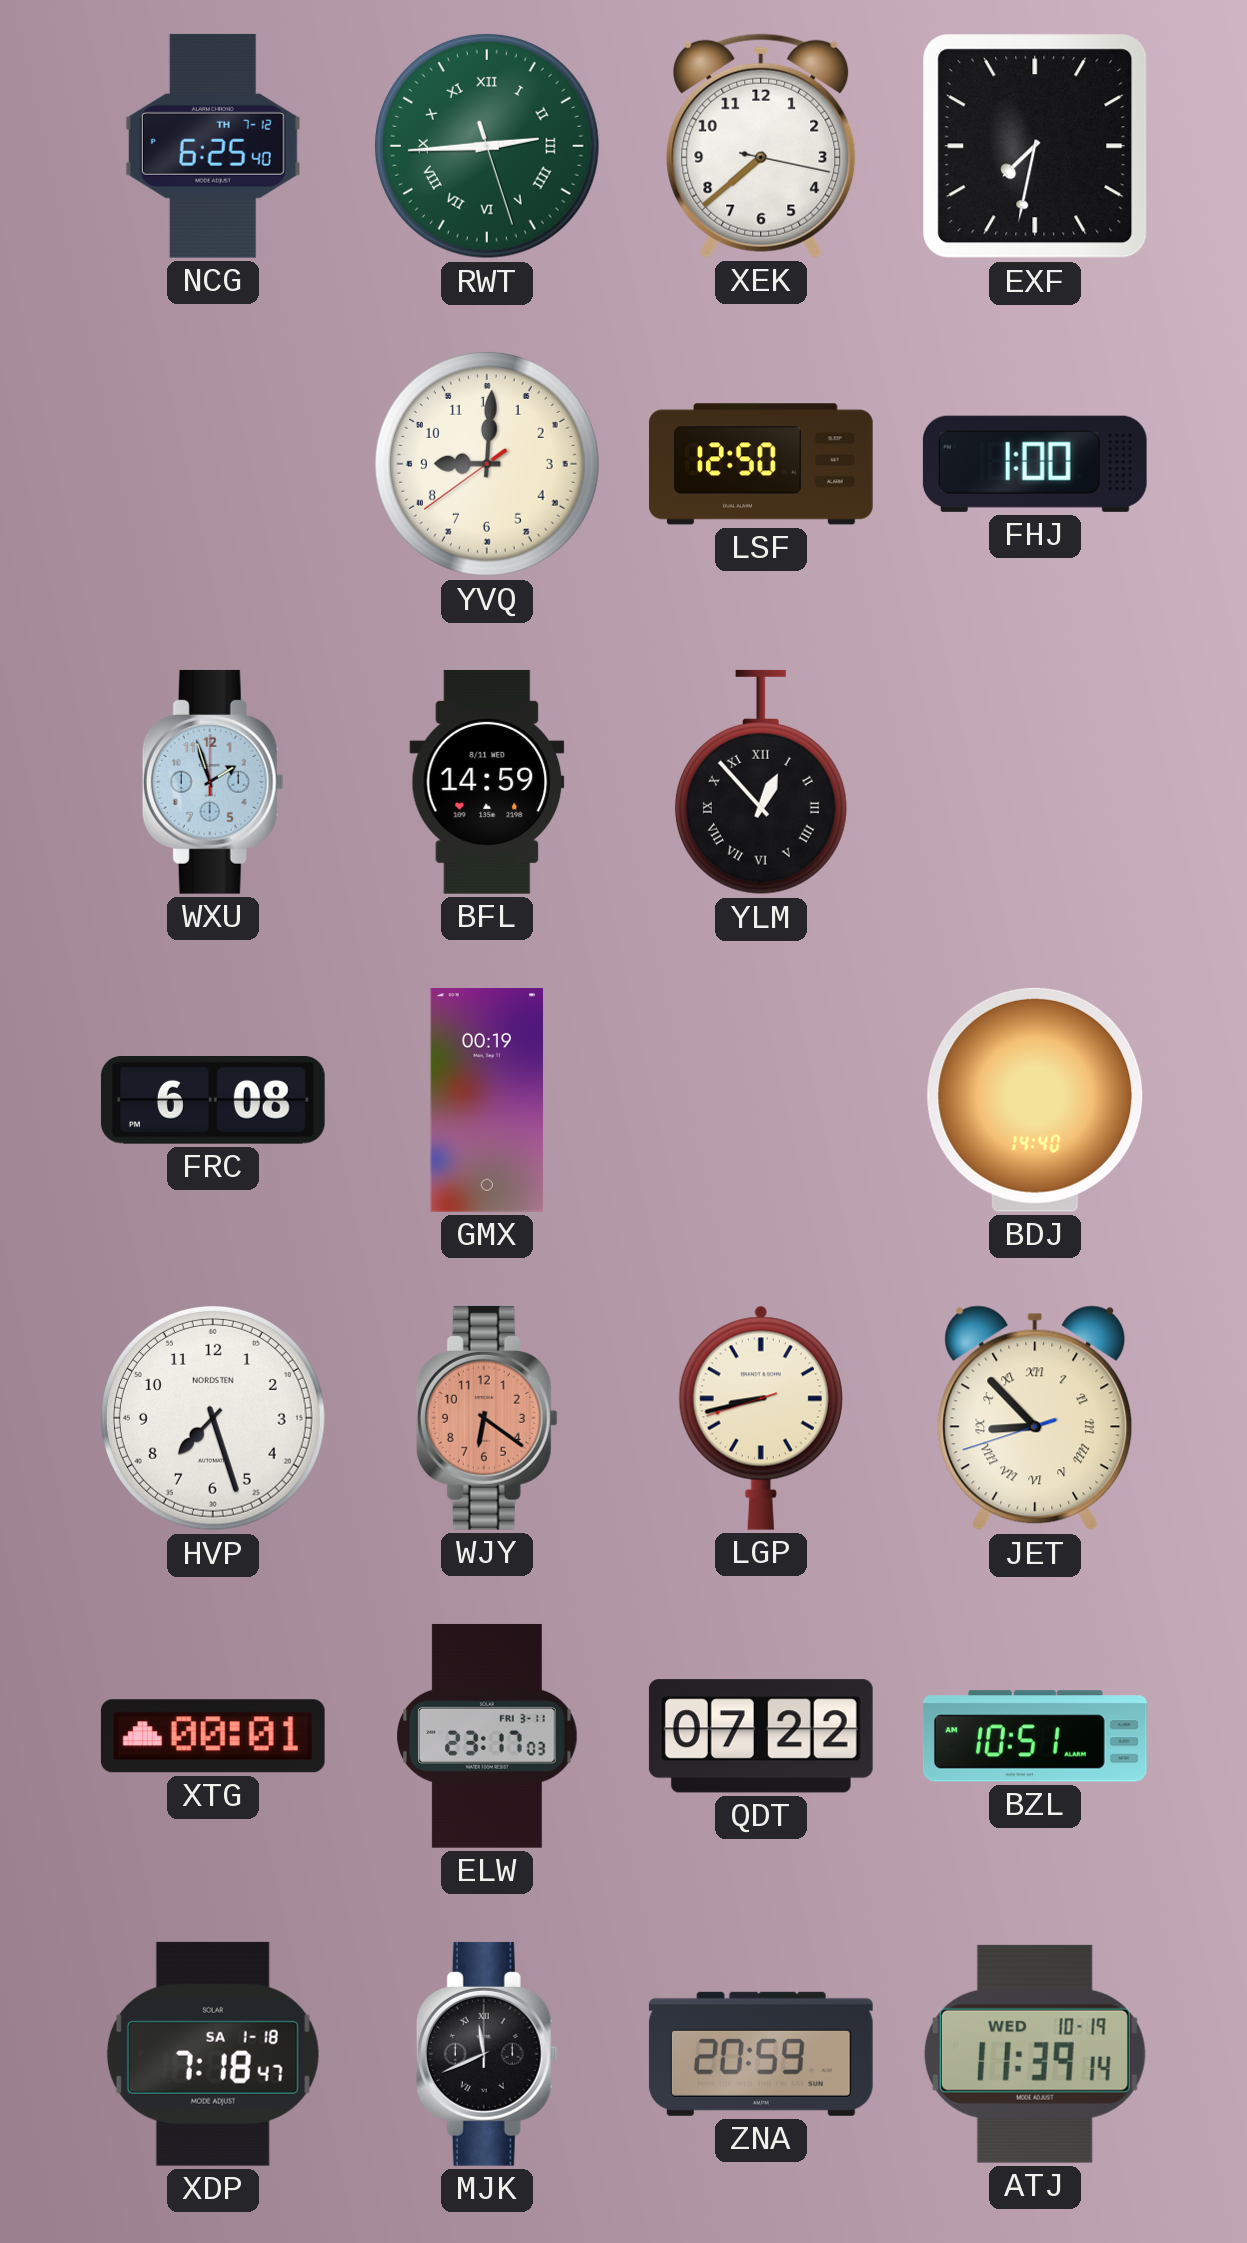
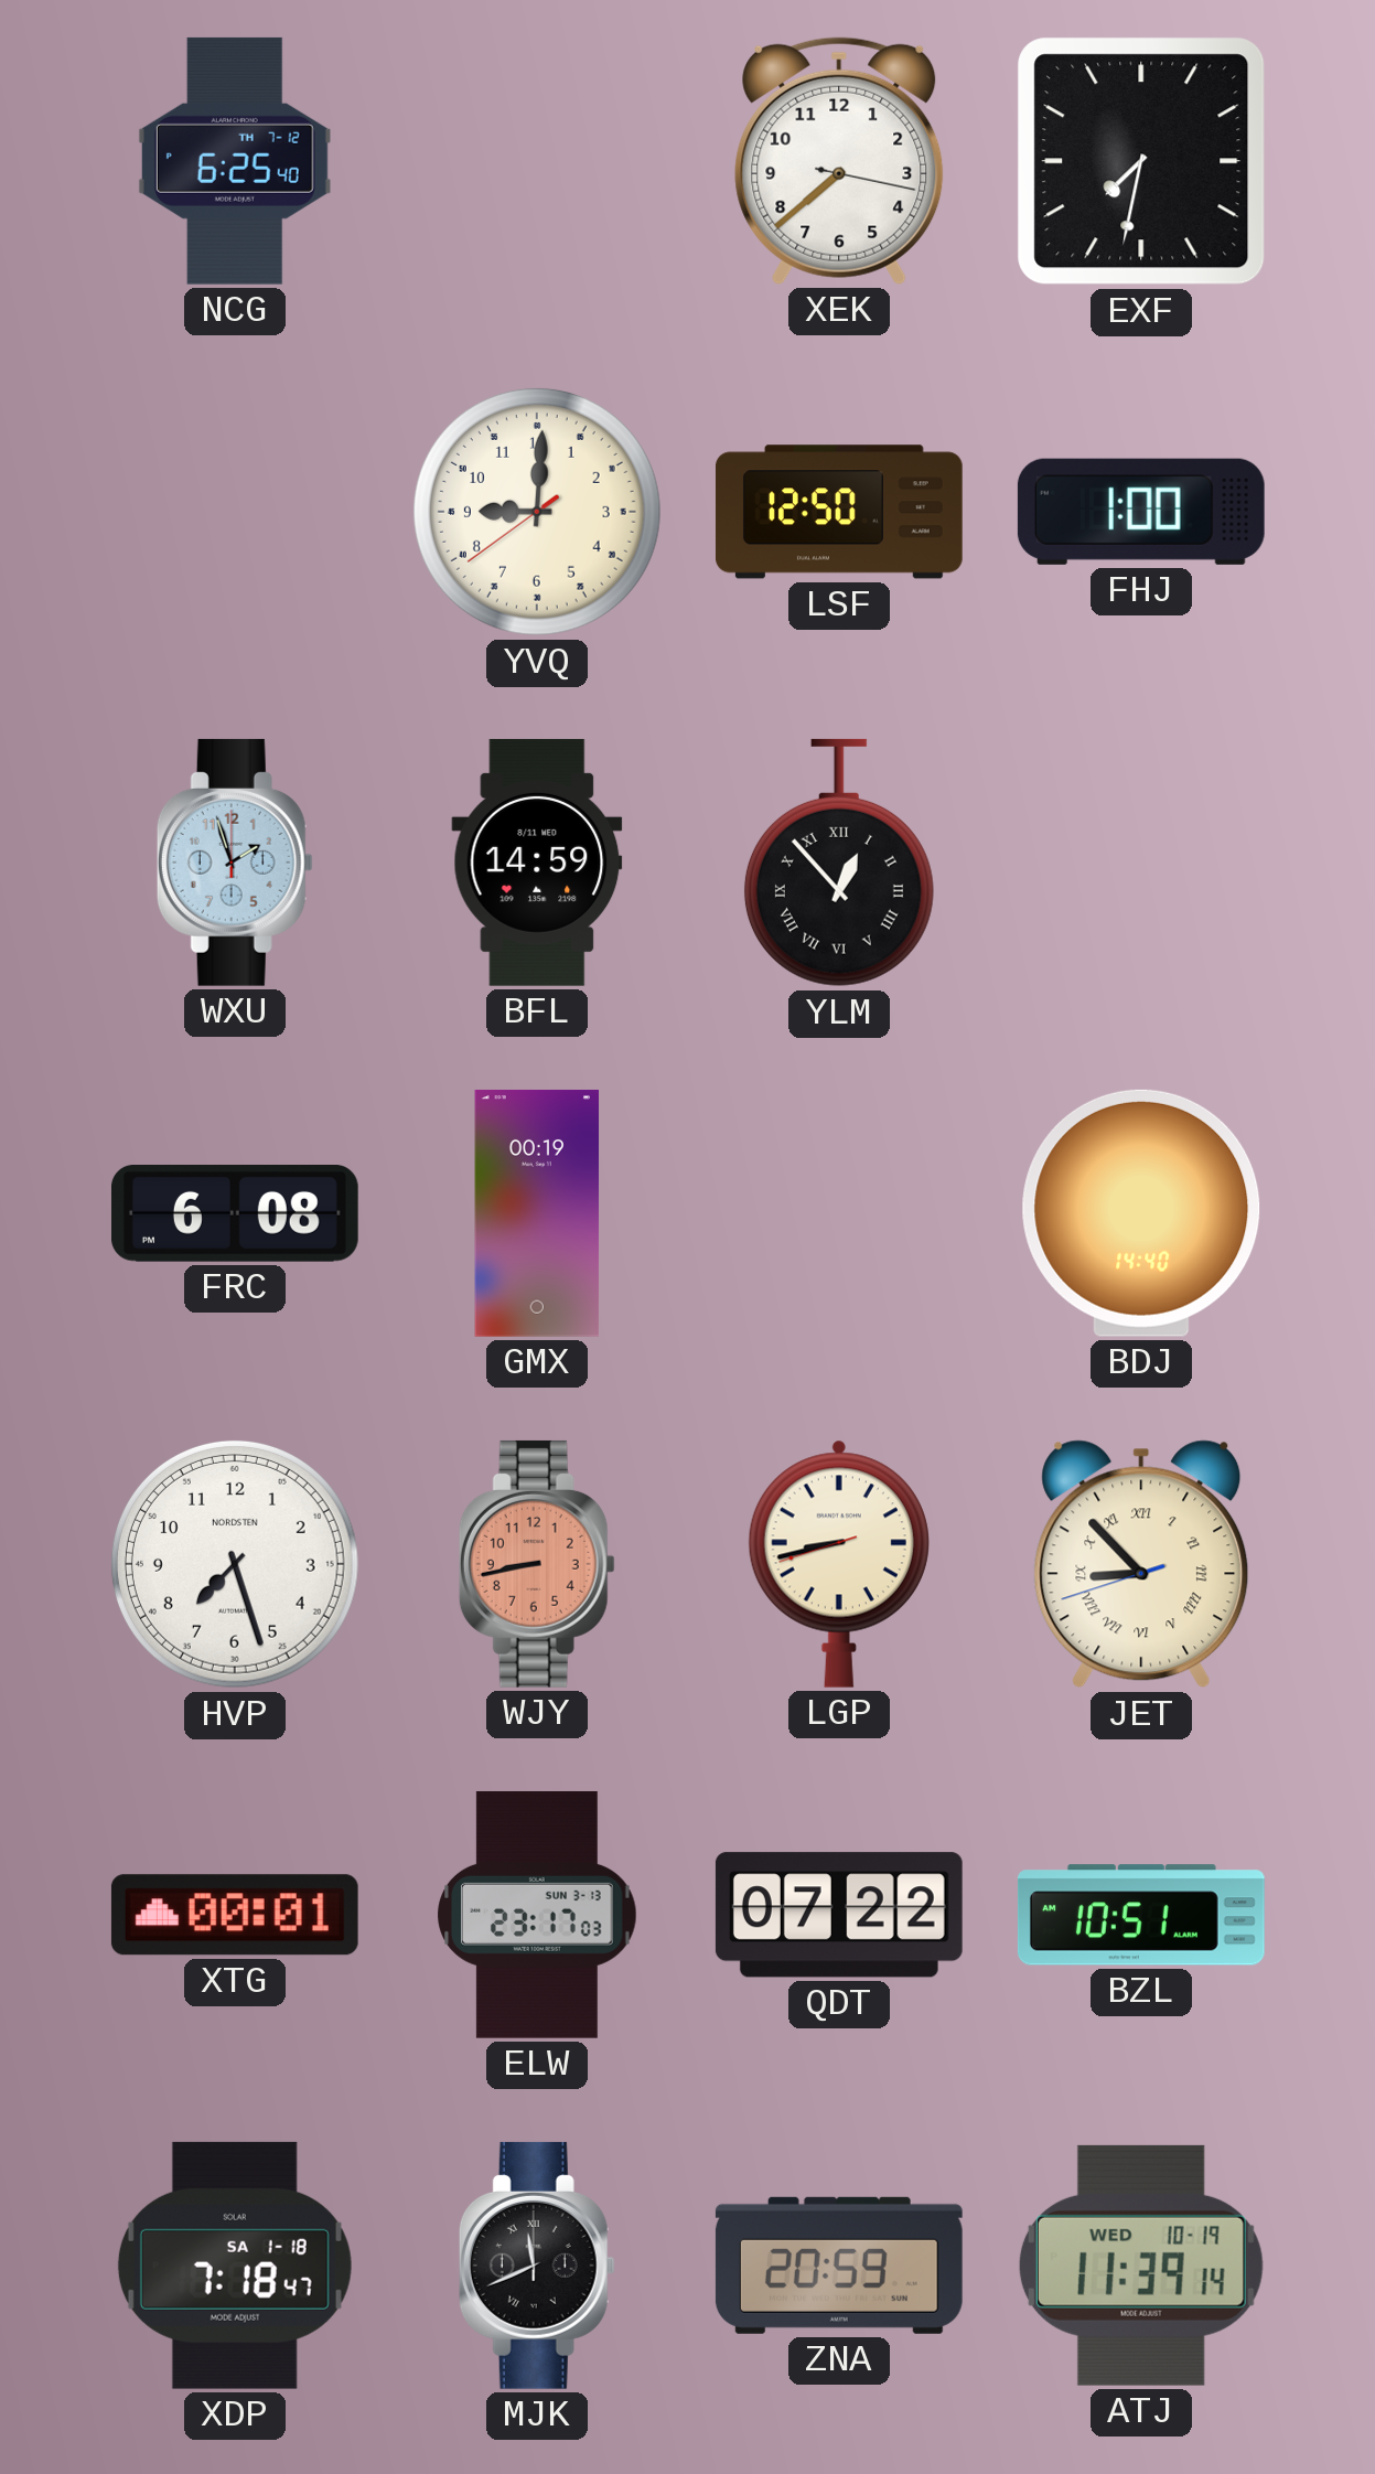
RWT: 2:44 -> none
WJY: 6:21 -> 8:43
ELW date: FRI 3-11 -> SUN 3-13
